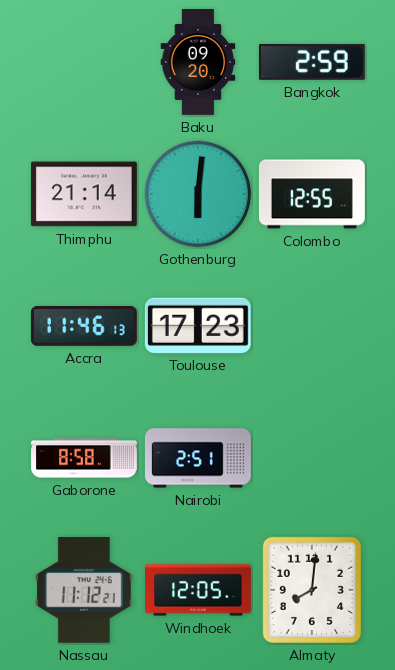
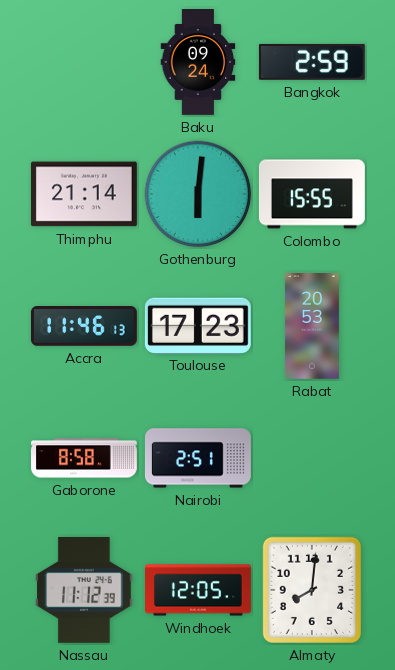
Baku: 09:20 -> 09:24
Colombo: 12:55 -> 15:55
Rabat: none -> 20:53
Nassau: 11:12:21 -> 11:12:39
